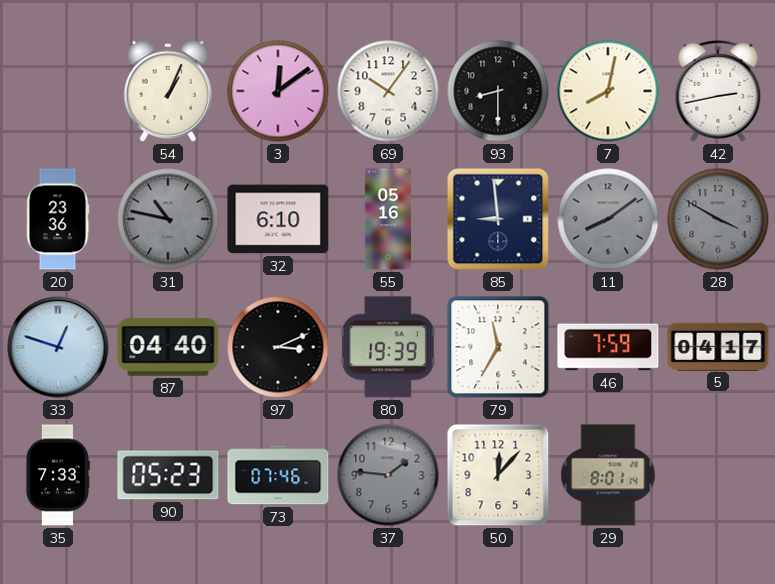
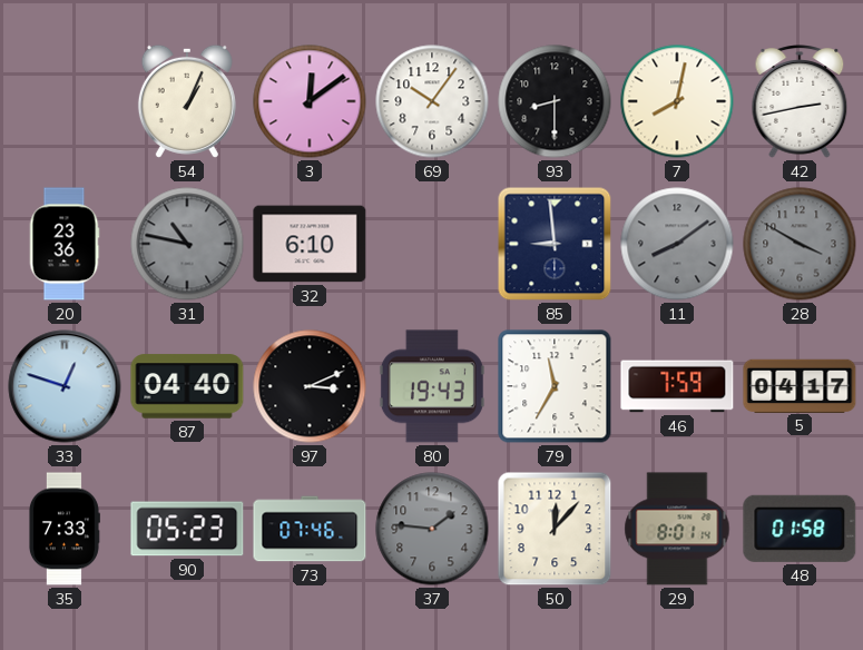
55: 05:16 -> none
80: 19:39 -> 19:43
48: none -> 01:58
